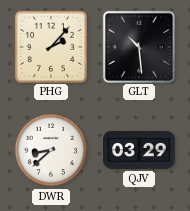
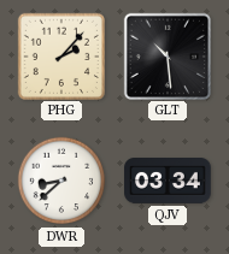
QJV: 03:29 -> 03:34
